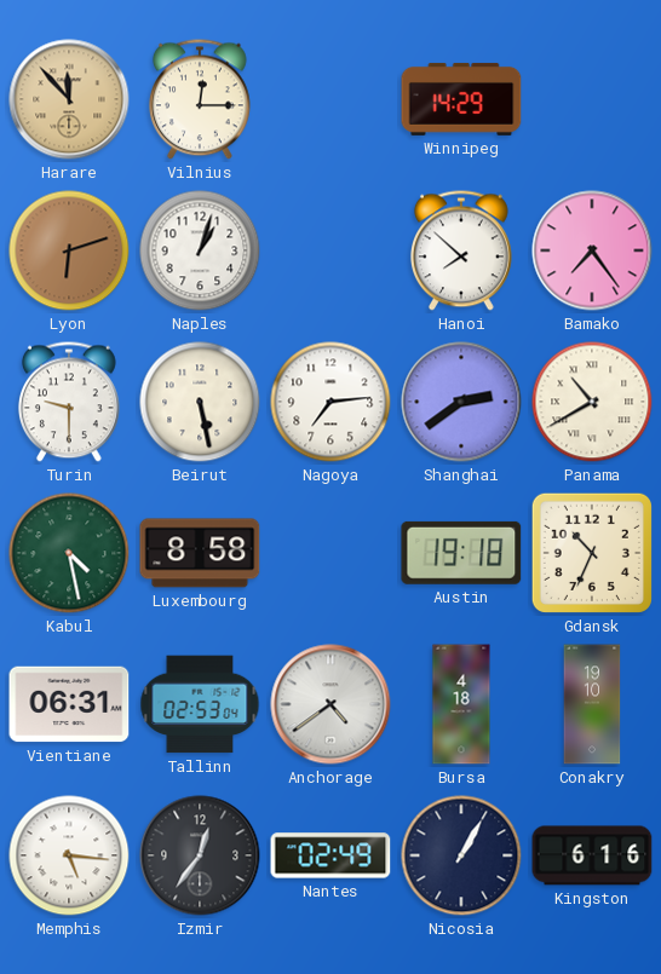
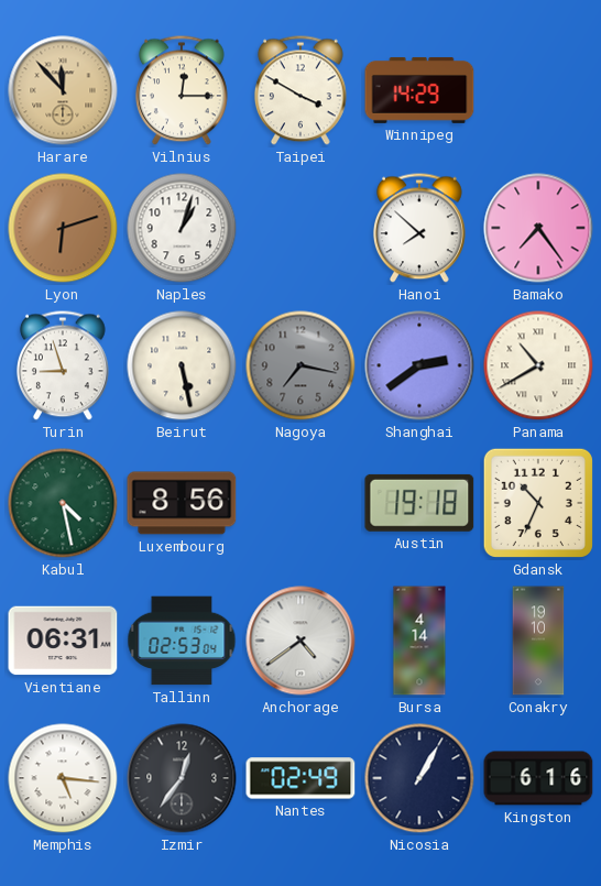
Taipei: none -> 3:50
Turin: 9:30 -> 8:57
Nagoya: 7:14 -> 7:17
Nagoya dial: white -> grey
Luxembourg: 8:58 -> 8:56
Bursa: 4:18 -> 4:14
